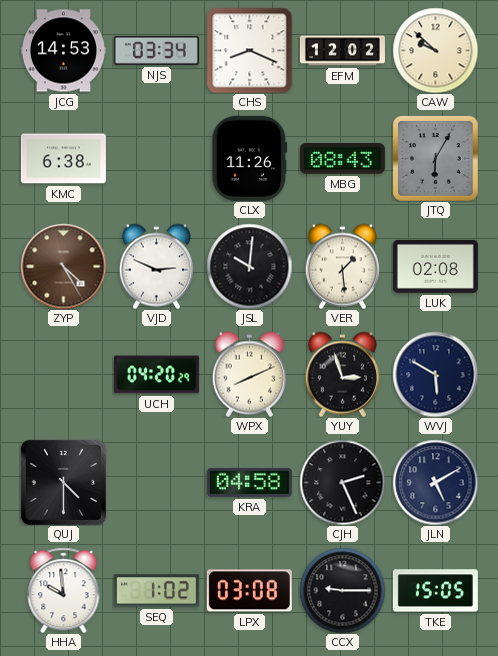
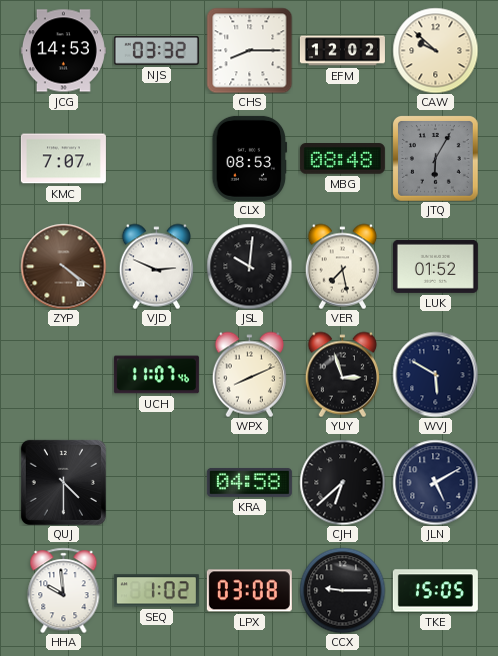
NJS: 03:34 -> 03:32
CHS: 8:19 -> 8:15
KMC: 6:38 -> 7:07
CLX: 11:26 -> 08:53
MBG: 08:43 -> 08:48
ZYP: 4:25 -> 4:21
VER: 1:29 -> 7:28
LUK: 02:08 -> 01:52
UCH: 04:20 -> 11:07
CJH: 2:26 -> 6:38
